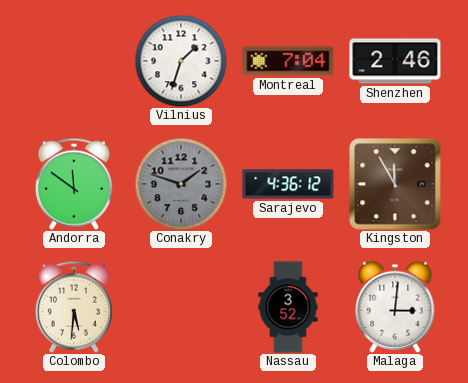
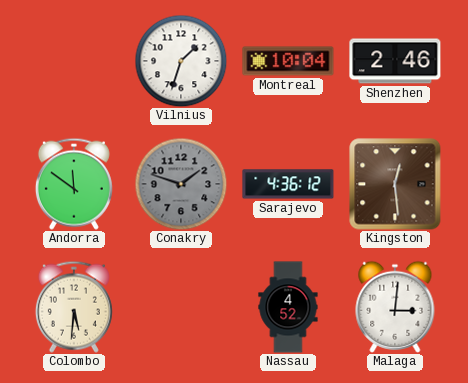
Montreal: 7:04 -> 10:04
Kingston: 11:55 -> 12:29
Nassau: 3:52 -> 4:52
